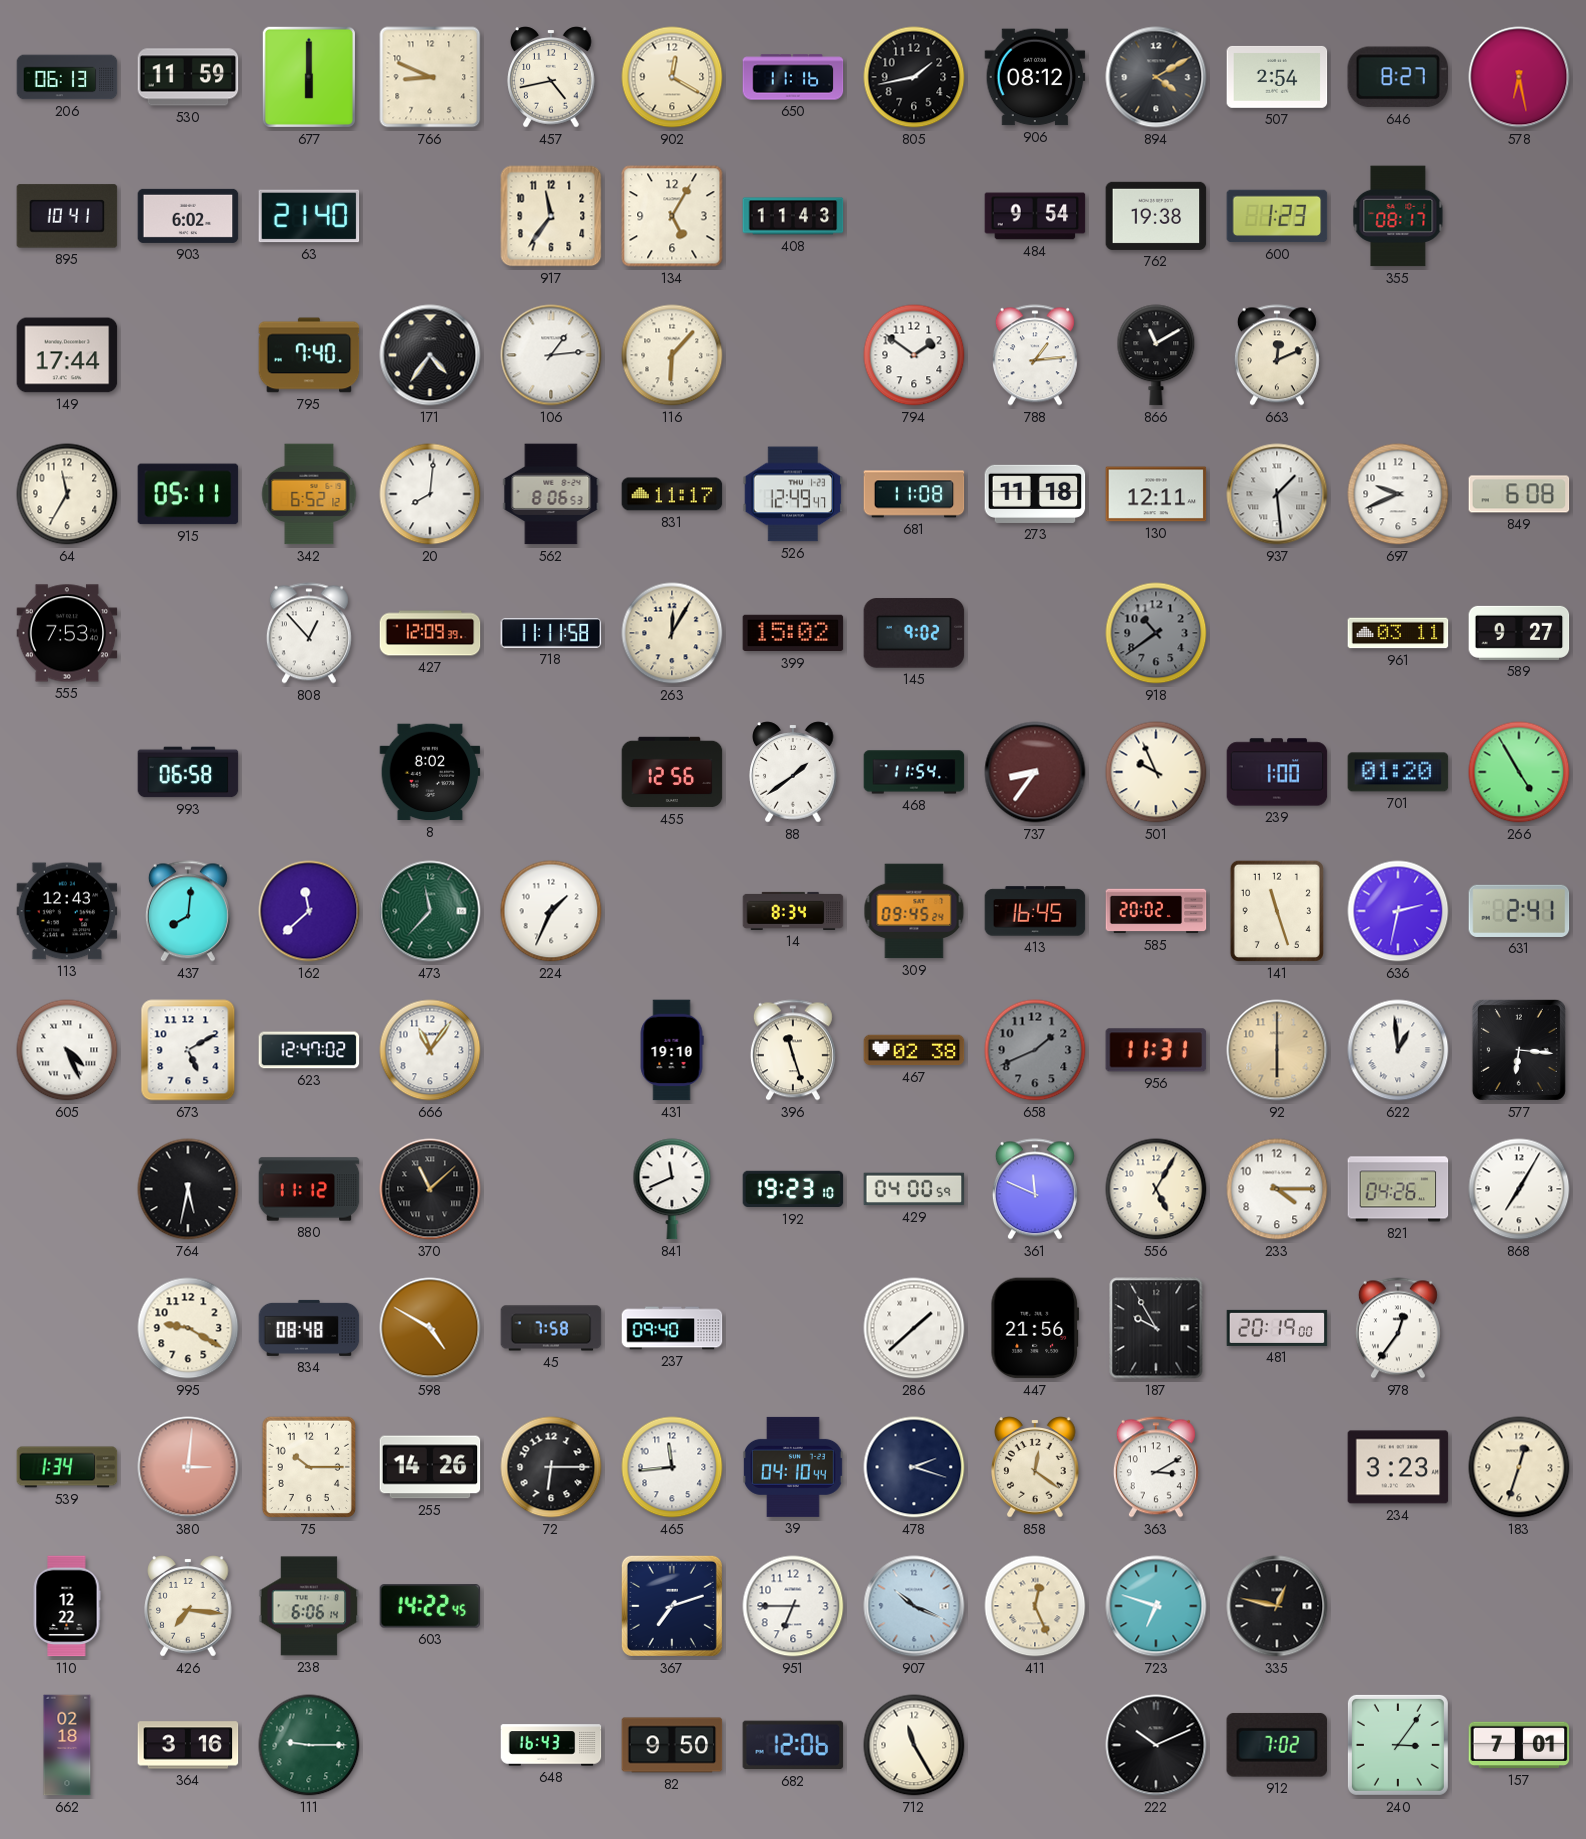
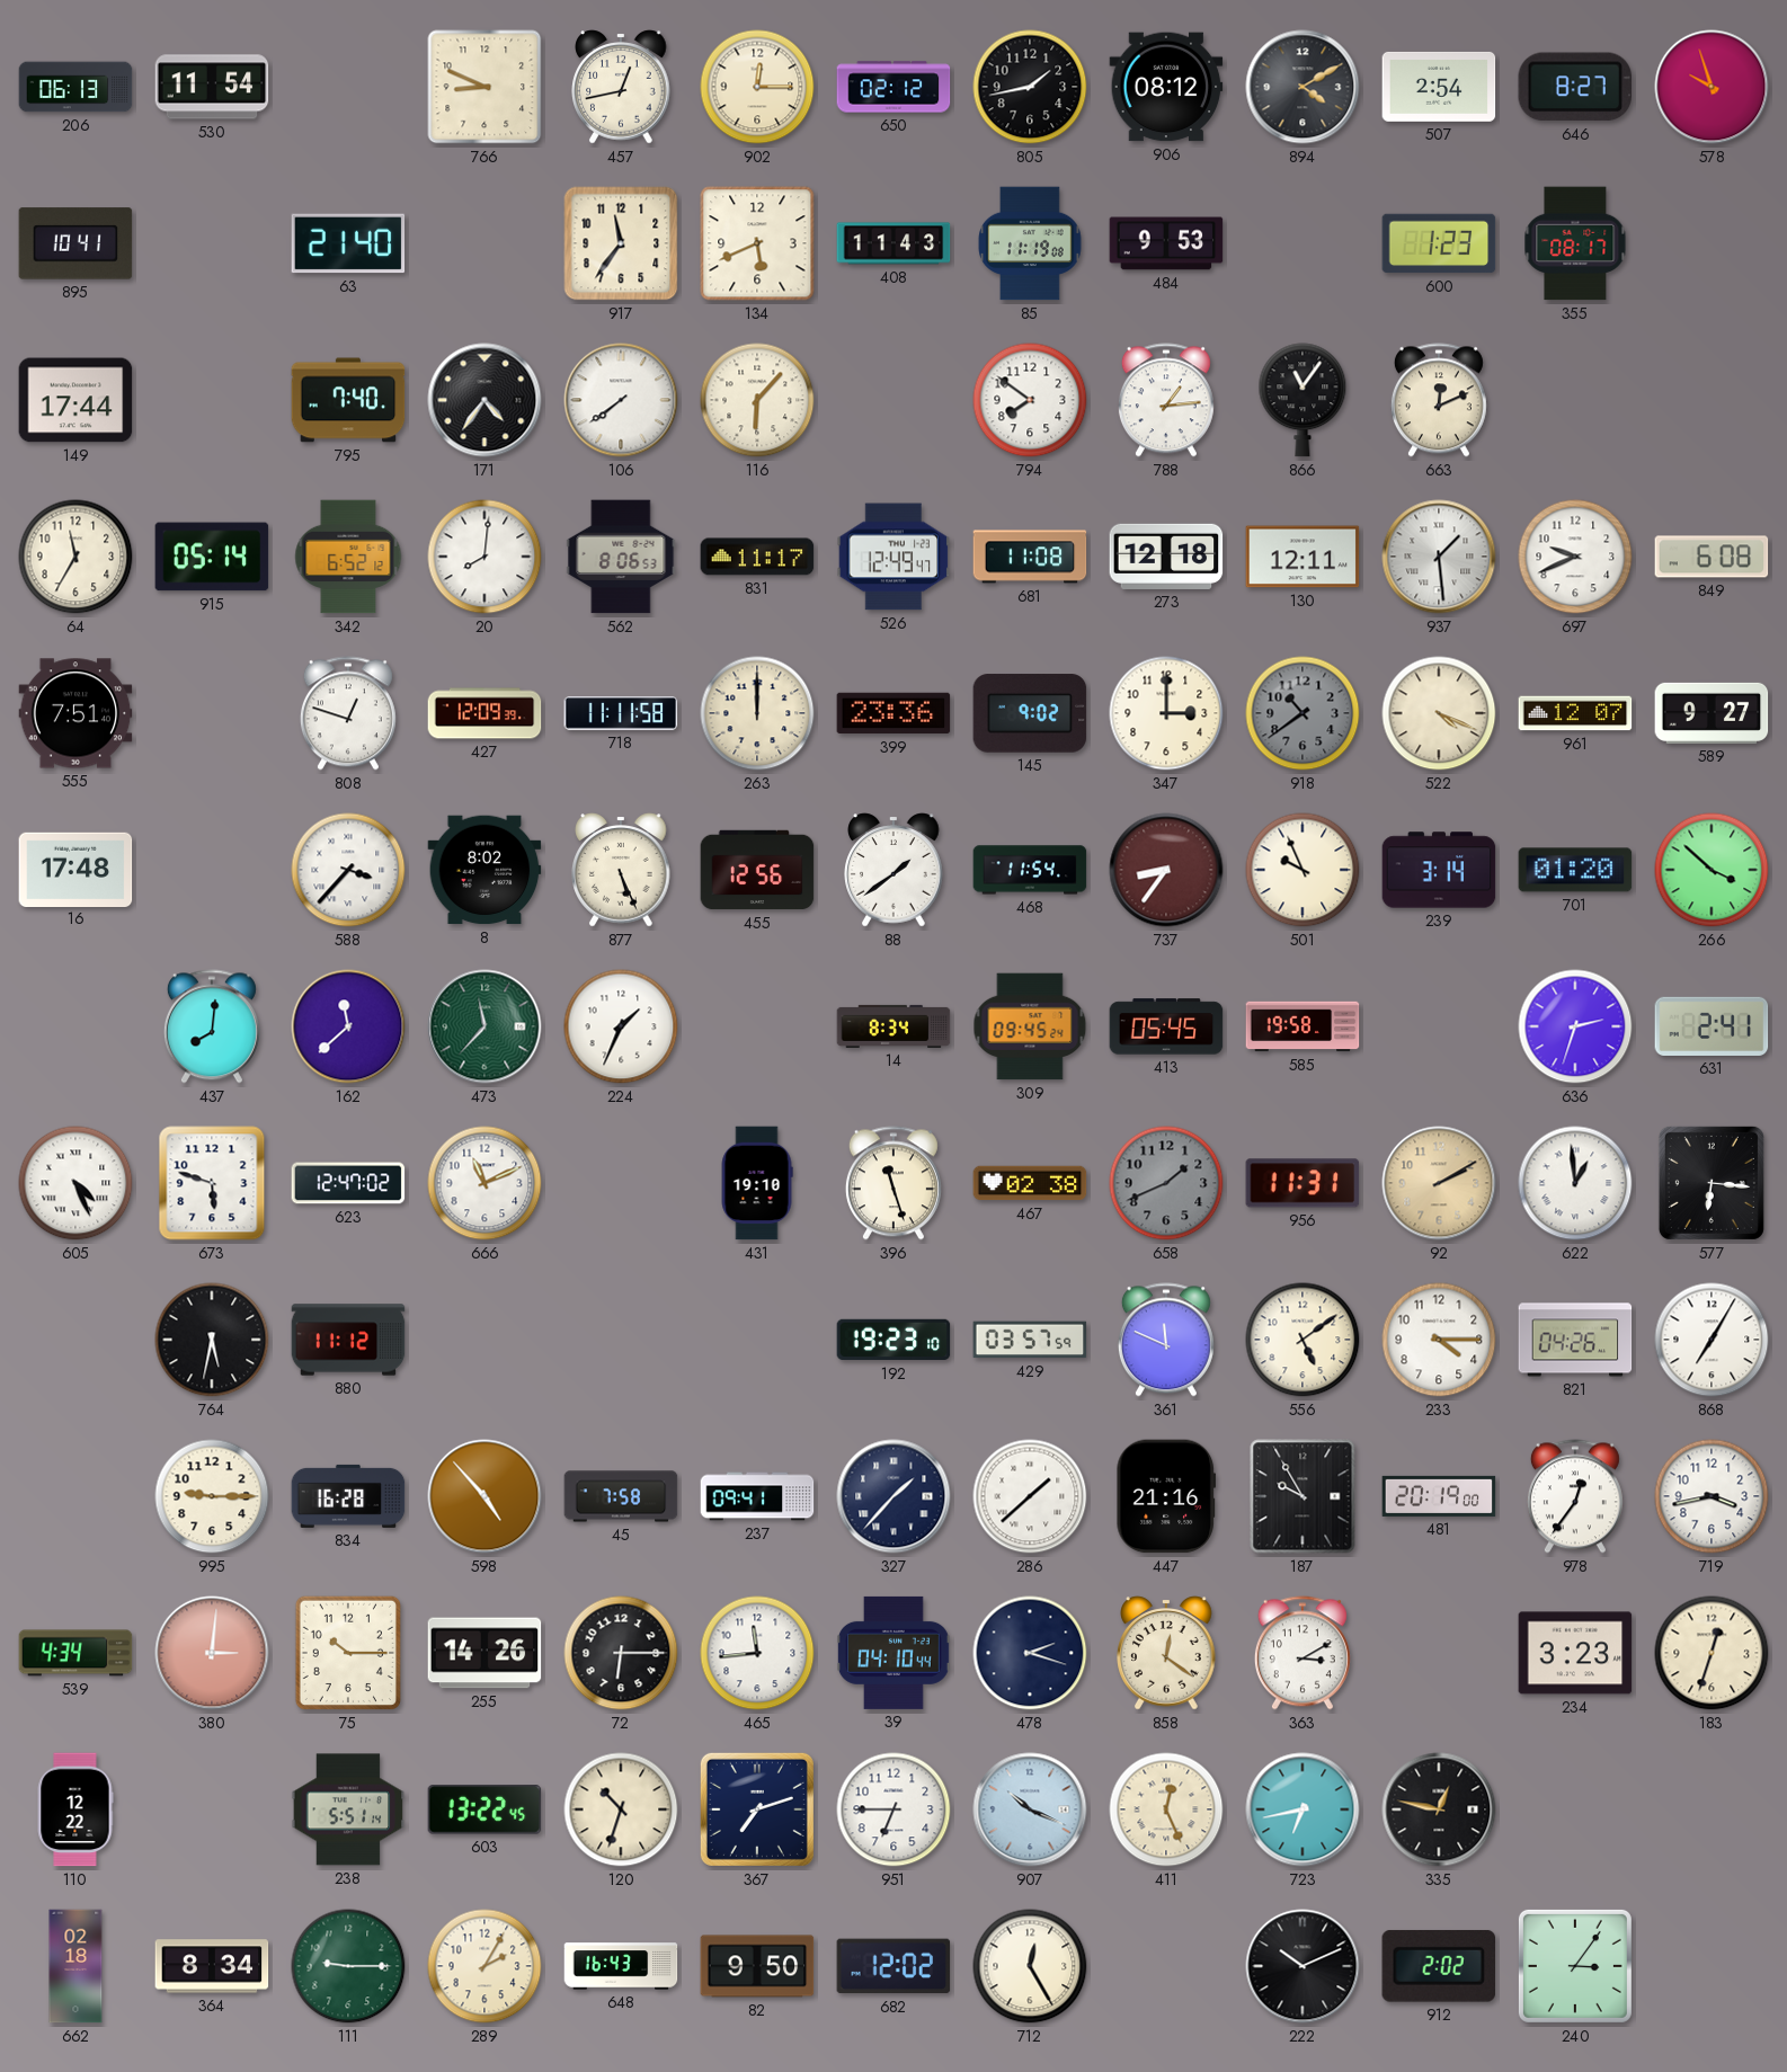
530: 11:59 -> 11:54
677: 6:00 -> none
457: 4:43 -> 12:43
902: 12:20 -> 12:15
650: 11:16 -> 02:12
578: 6:28 -> 9:57
903: 6:02 -> none
134: 5:05 -> 5:41
85: none -> 11:19
484: 9:54 -> 9:53
762: 19:38 -> none
106: 1:14 -> 7:39
794: 1:51 -> 7:51
866: 11:10 -> 11:06
915: 05:11 -> 05:14
273: 11:18 -> 12:18
555: 7:53 -> 7:51
808: 12:53 -> 12:48
263: 12:05 -> 12:00
399: 15:02 -> 23:36
347: none -> 3:00
522: none -> 4:19
961: 03:11 -> 12:07
16: none -> 17:48
993: 06:58 -> none
588: none -> 3:37
877: none -> 5:26
239: 1:00 -> 3:14
266: 4:55 -> 3:52
113: 12:43 -> none
413: 16:45 -> 05:45
585: 20:02 -> 19:58
141: 11:27 -> none
636: 2:32 -> 2:33
673: 5:10 -> 5:48
666: 11:06 -> 11:11
92: 6:00 -> 2:10
370: 11:08 -> none
841: 11:41 -> none
429: 04:00 -> 03:57
556: 5:05 -> 5:09
995: 9:20 -> 9:15
834: 08:48 -> 16:28
598: 4:50 -> 4:53
237: 09:40 -> 09:41
327: none -> 1:37
447: 21:56 -> 21:16
719: none -> 3:43
539: 1:34 -> 4:34
426: 7:16 -> none
238: 6:06 -> 5:51
603: 14:22 -> 13:22
120: none -> 10:33
723: 6:48 -> 6:43
364: 3:16 -> 8:34
289: none -> 2:05
682: 12:06 -> 12:02
712: 11:25 -> 12:25
912: 7:02 -> 2:02
157: 7:01 -> none
